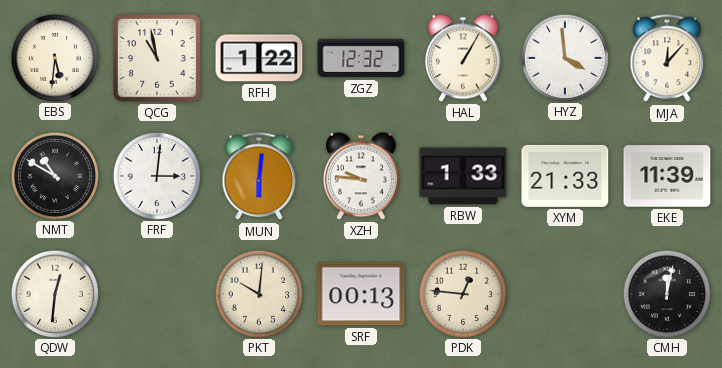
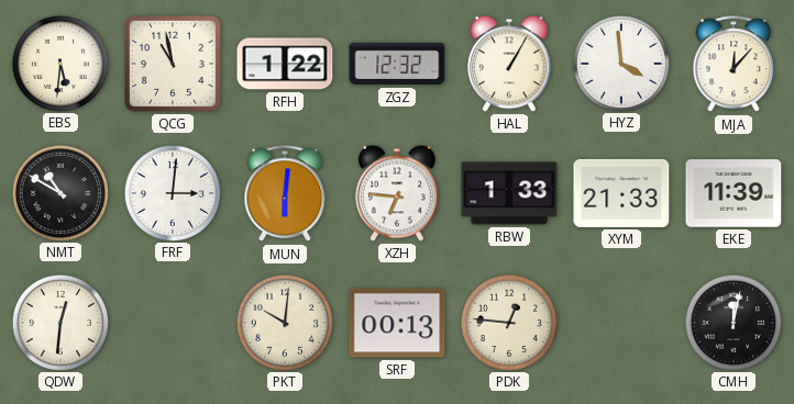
XZH: 9:46 -> 6:46
